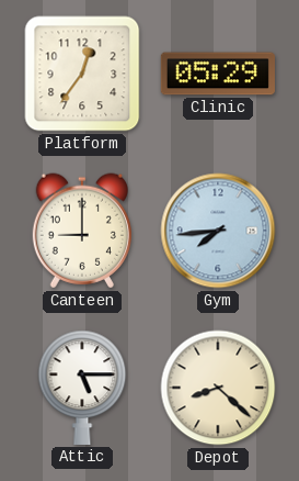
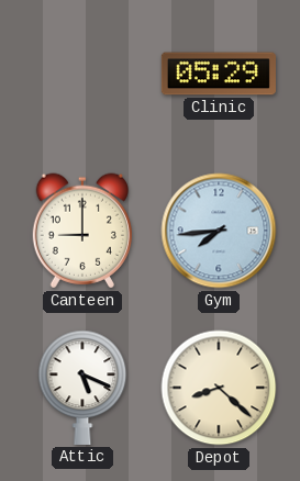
Platform: 12:36 -> none
Attic: 5:15 -> 5:19
